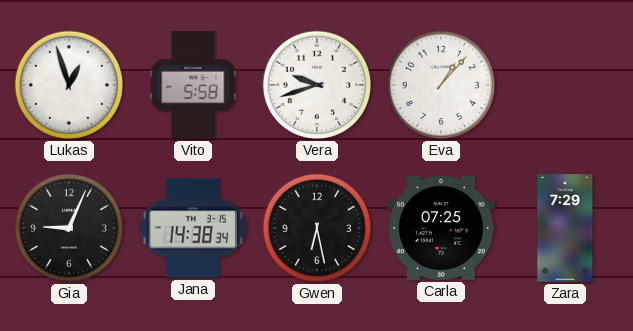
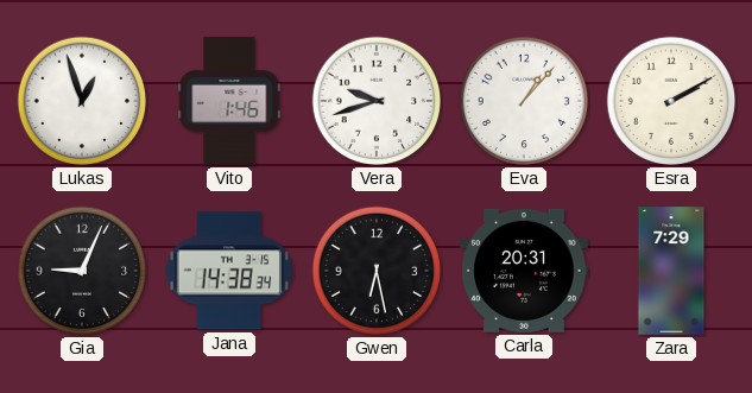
Vito: 5:58 -> 1:46
Esra: none -> 2:10
Carla: 07:25 -> 20:31
